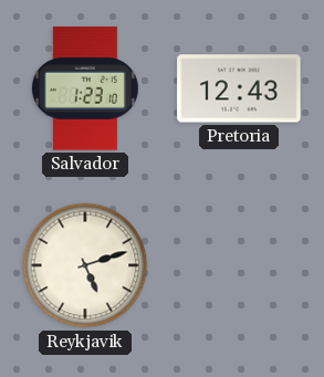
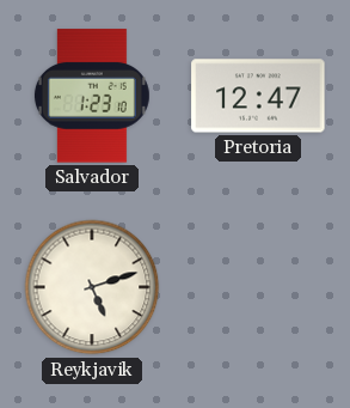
Pretoria: 12:43 -> 12:47
